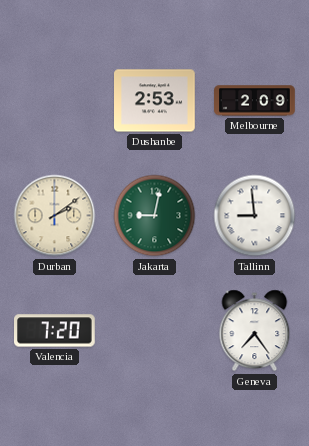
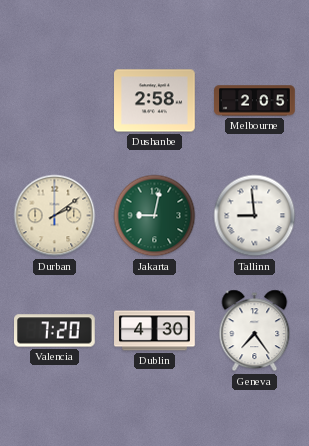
Dushanbe: 2:53 -> 2:58
Melbourne: 2:09 -> 2:05
Dublin: none -> 4:30
